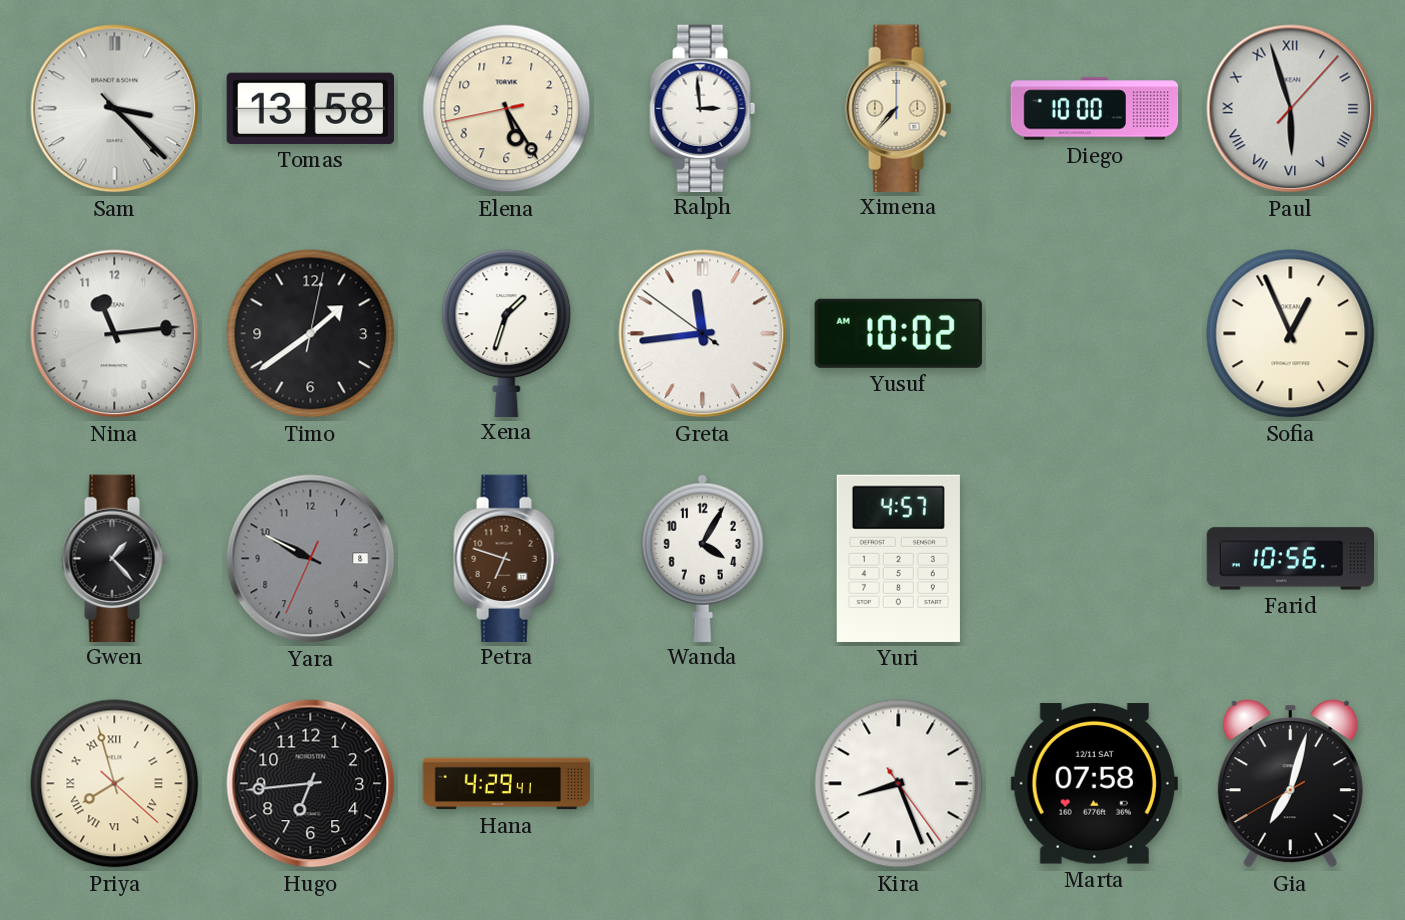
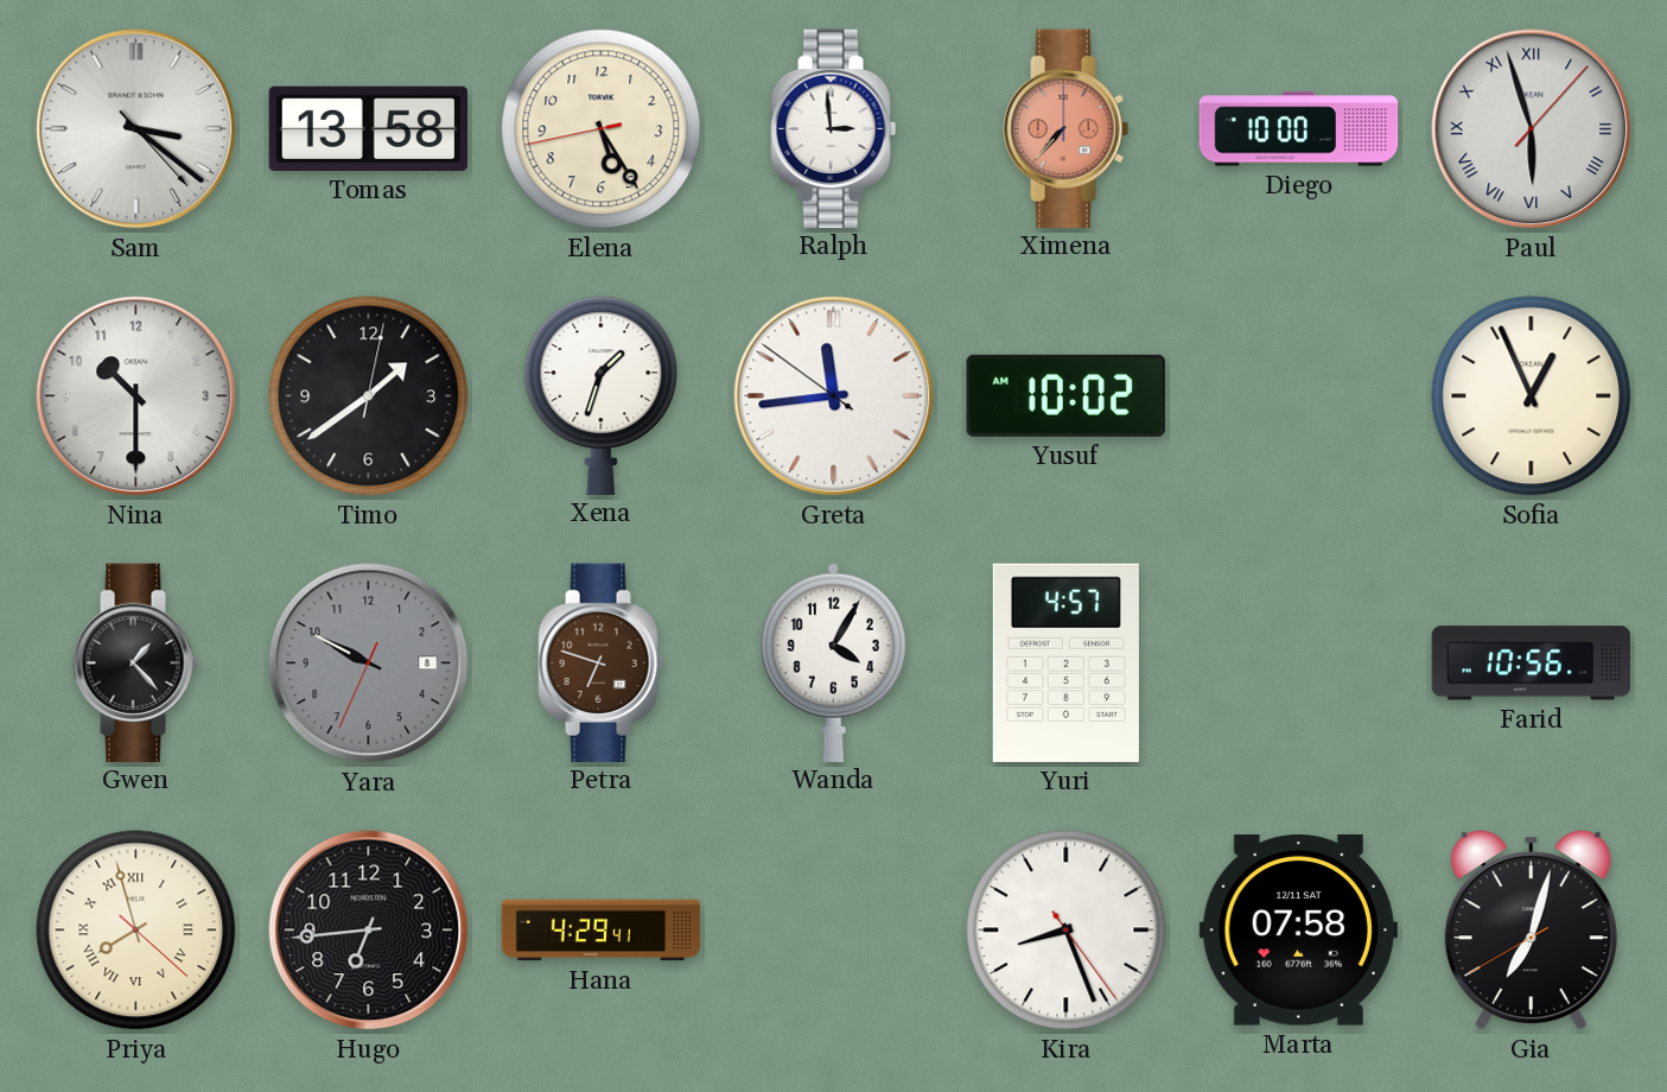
Sam: 3:22 -> 3:21
Ximena dial: cream -> salmon
Nina: 11:14 -> 10:30
